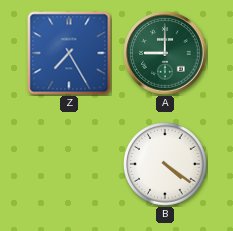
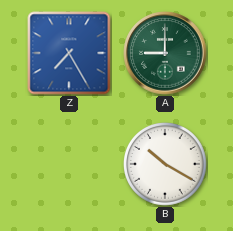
B: 4:21 -> 10:20
